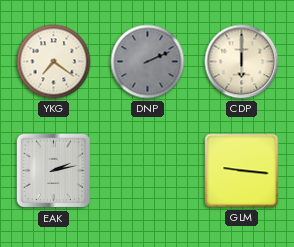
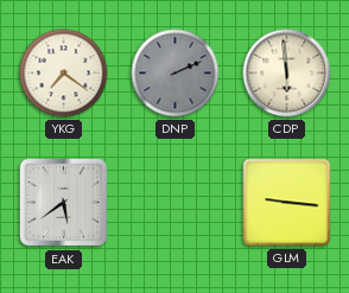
CDP: 6:00 -> 5:59
EAK: 2:13 -> 5:39
